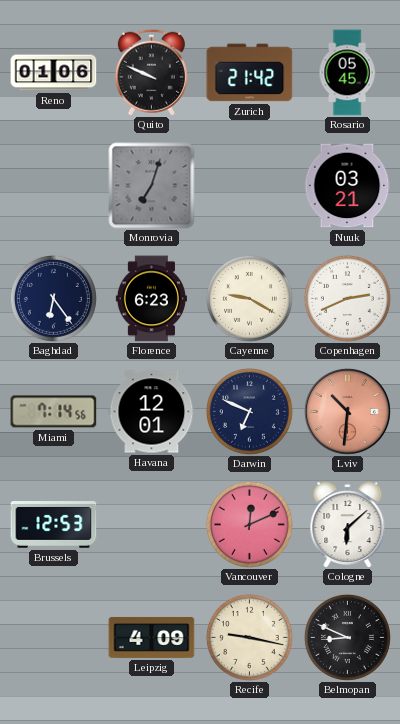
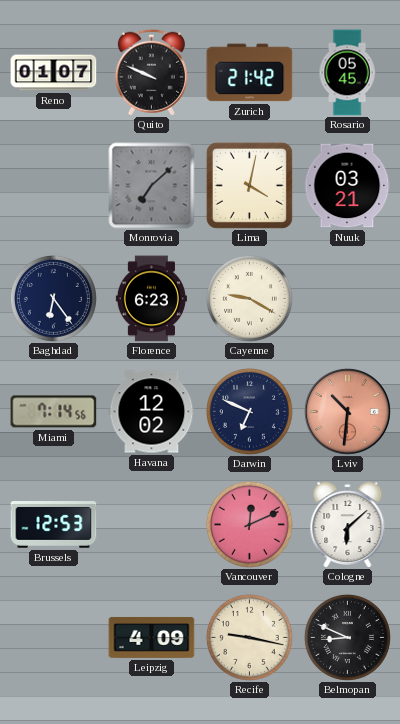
Reno: 01:06 -> 01:07
Monrovia: 7:03 -> 7:08
Lima: none -> 4:02
Copenhagen: 2:41 -> none
Havana: 12:01 -> 12:02
